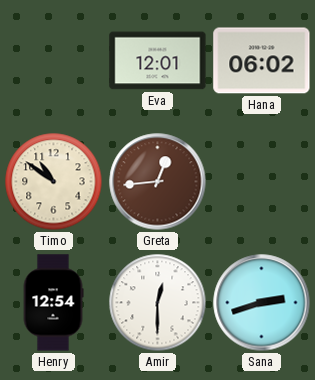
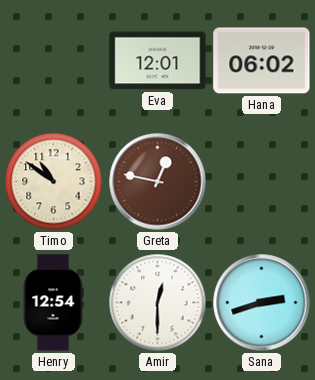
Greta: 12:44 -> 12:47
